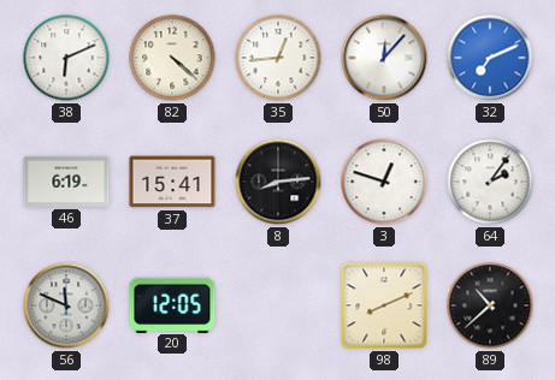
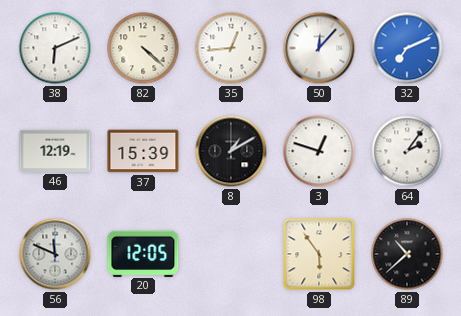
46: 6:19 -> 12:19
37: 15:41 -> 15:39
8: 8:14 -> 1:10
98: 8:11 -> 5:54
